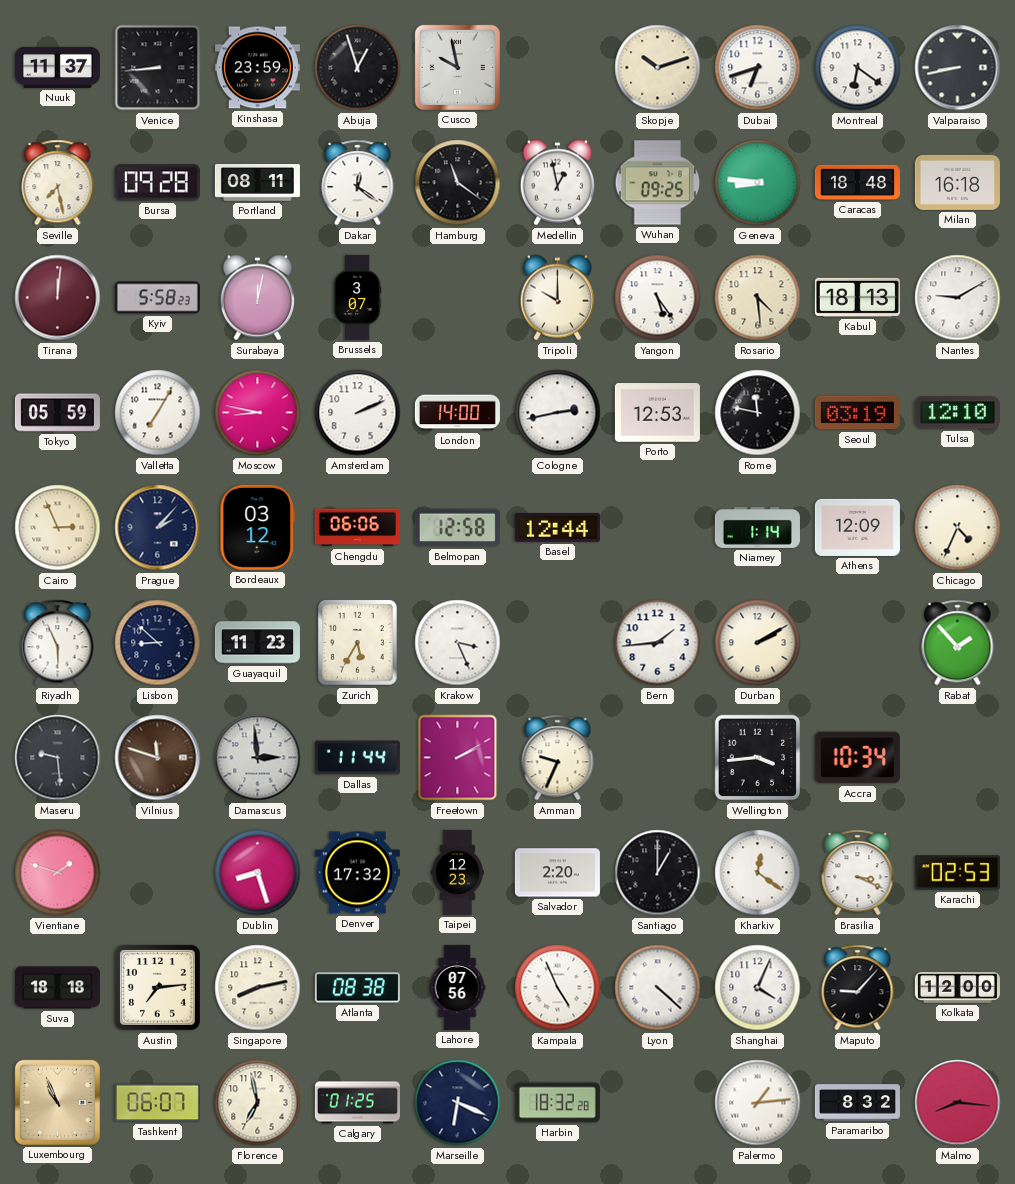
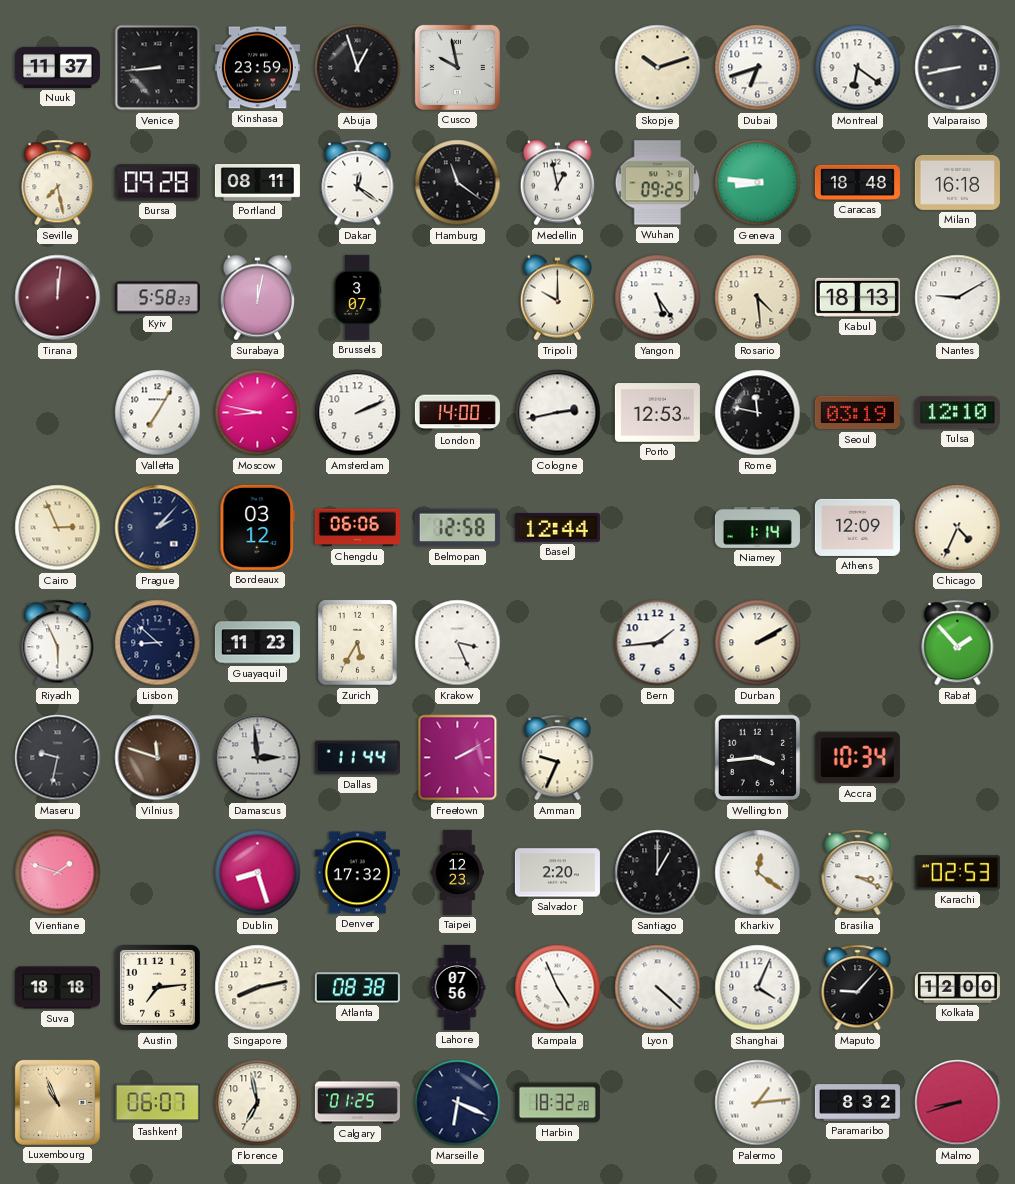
Tokyo: 05:59 -> none
Maseru: 9:29 -> 9:32
Malmo: 8:16 -> 8:42
